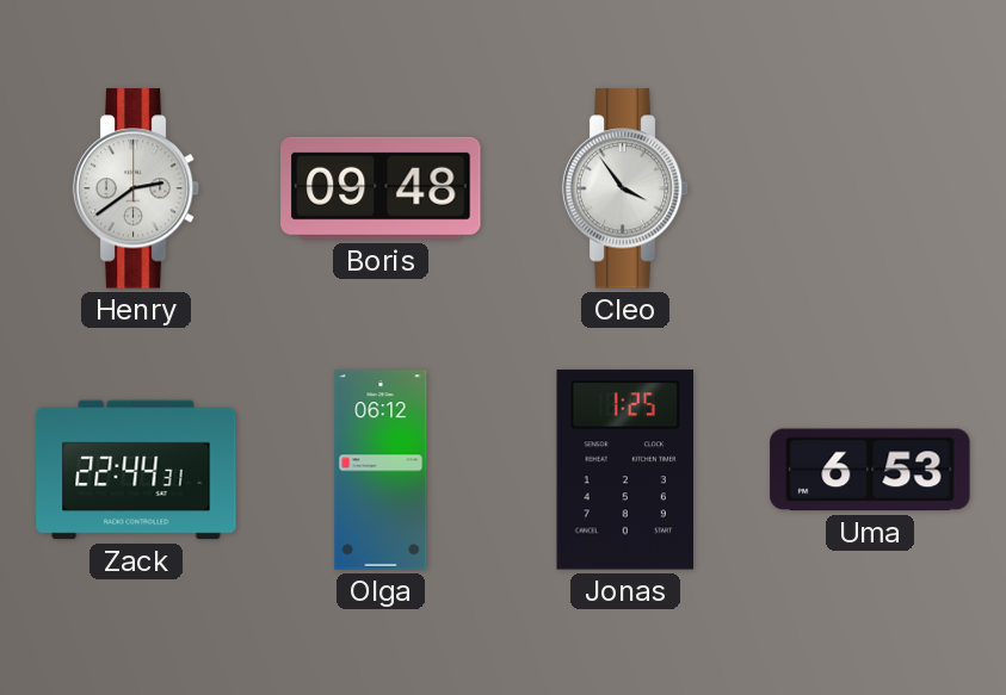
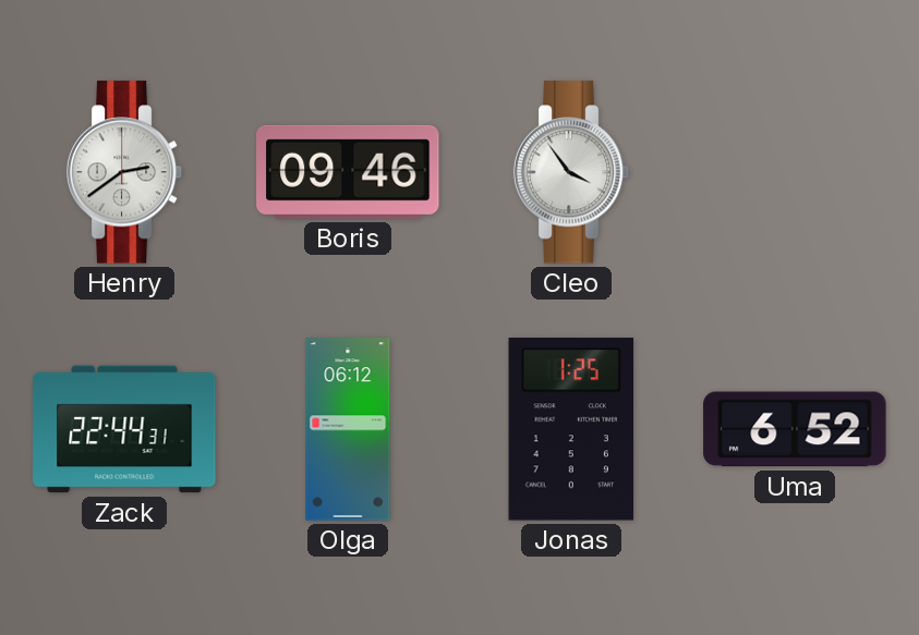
Boris: 09:48 -> 09:46
Uma: 6:53 -> 6:52
